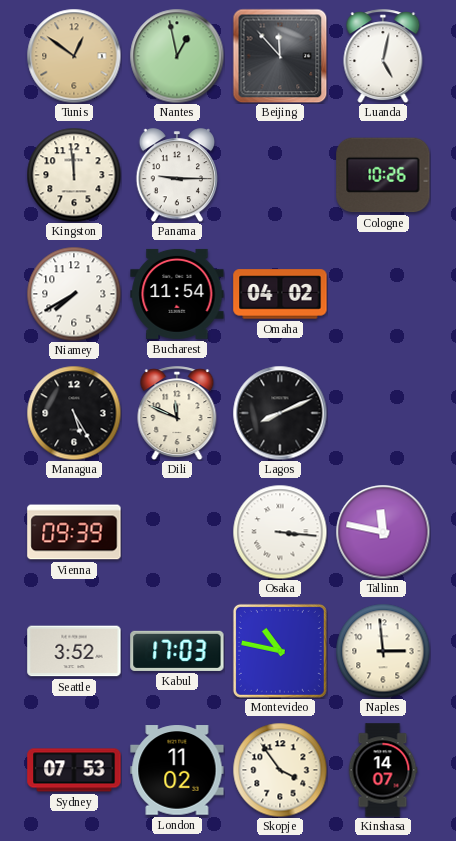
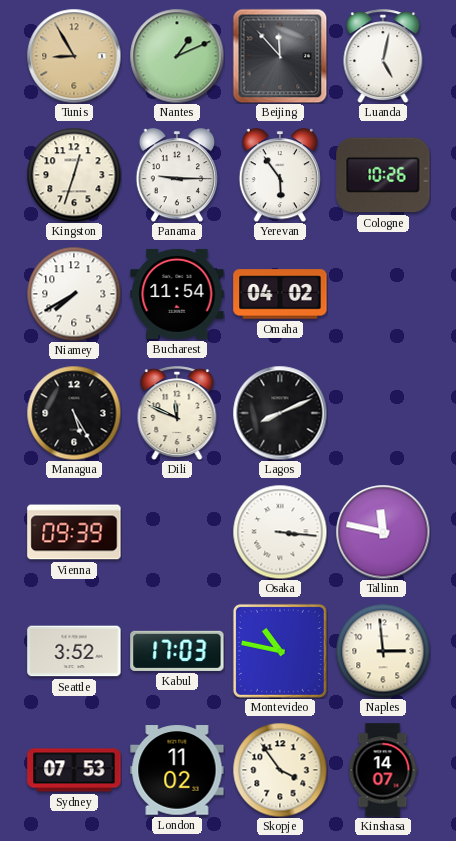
Tunis: 12:51 -> 8:55
Nantes: 12:58 -> 1:11
Kingston: 11:59 -> 12:33
Yerevan: none -> 5:54
